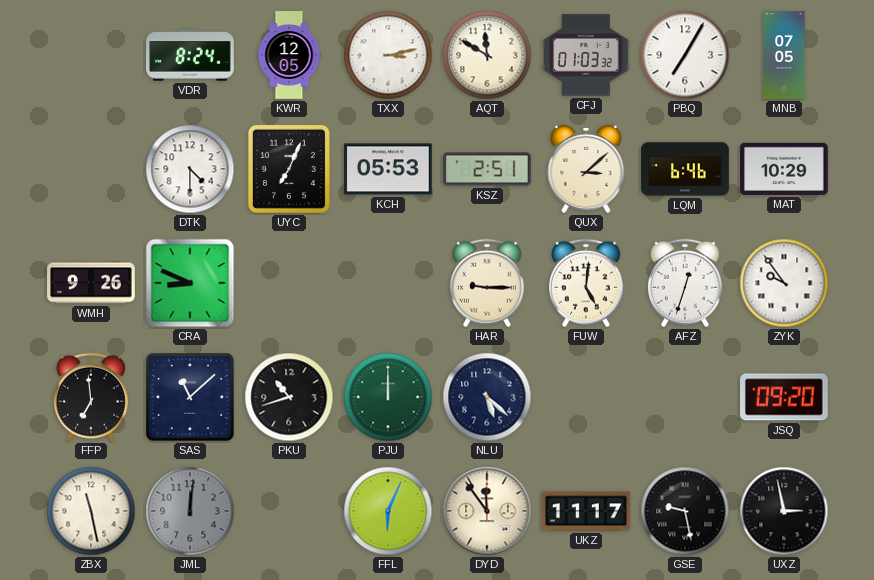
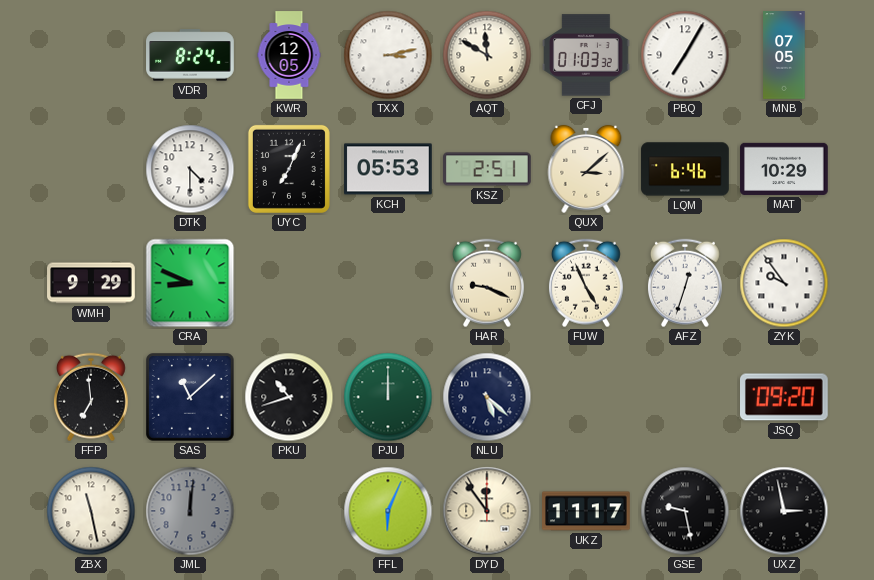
WMH: 9:26 -> 9:29
HAR: 9:15 -> 9:19
FUW: 5:01 -> 4:56
